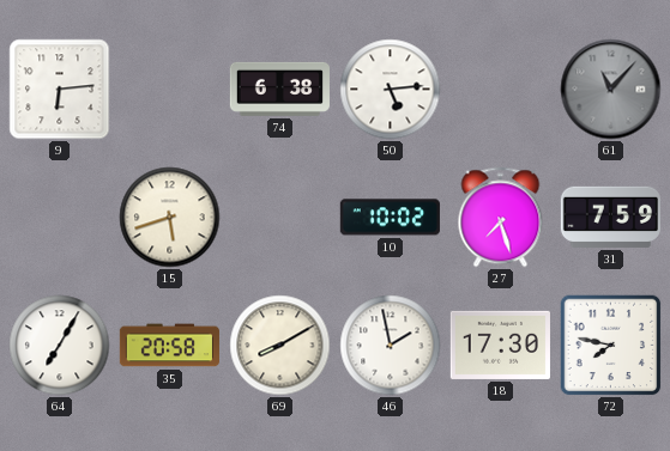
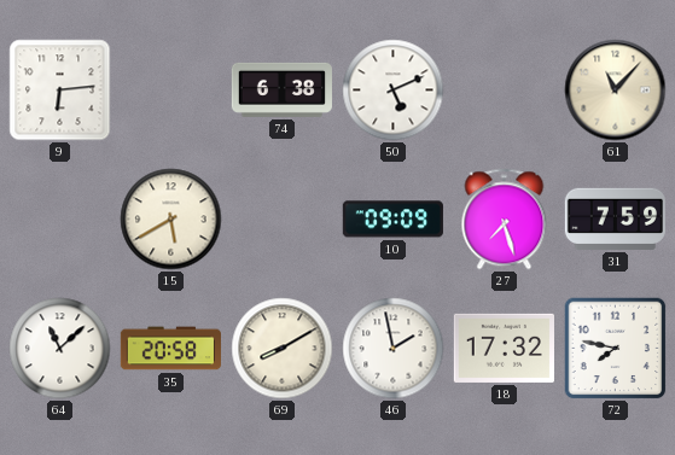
50: 5:14 -> 5:11
61 dial: grey -> cream
15: 5:42 -> 5:40
10: 10:02 -> 09:09
64: 7:05 -> 11:08
18: 17:30 -> 17:32
